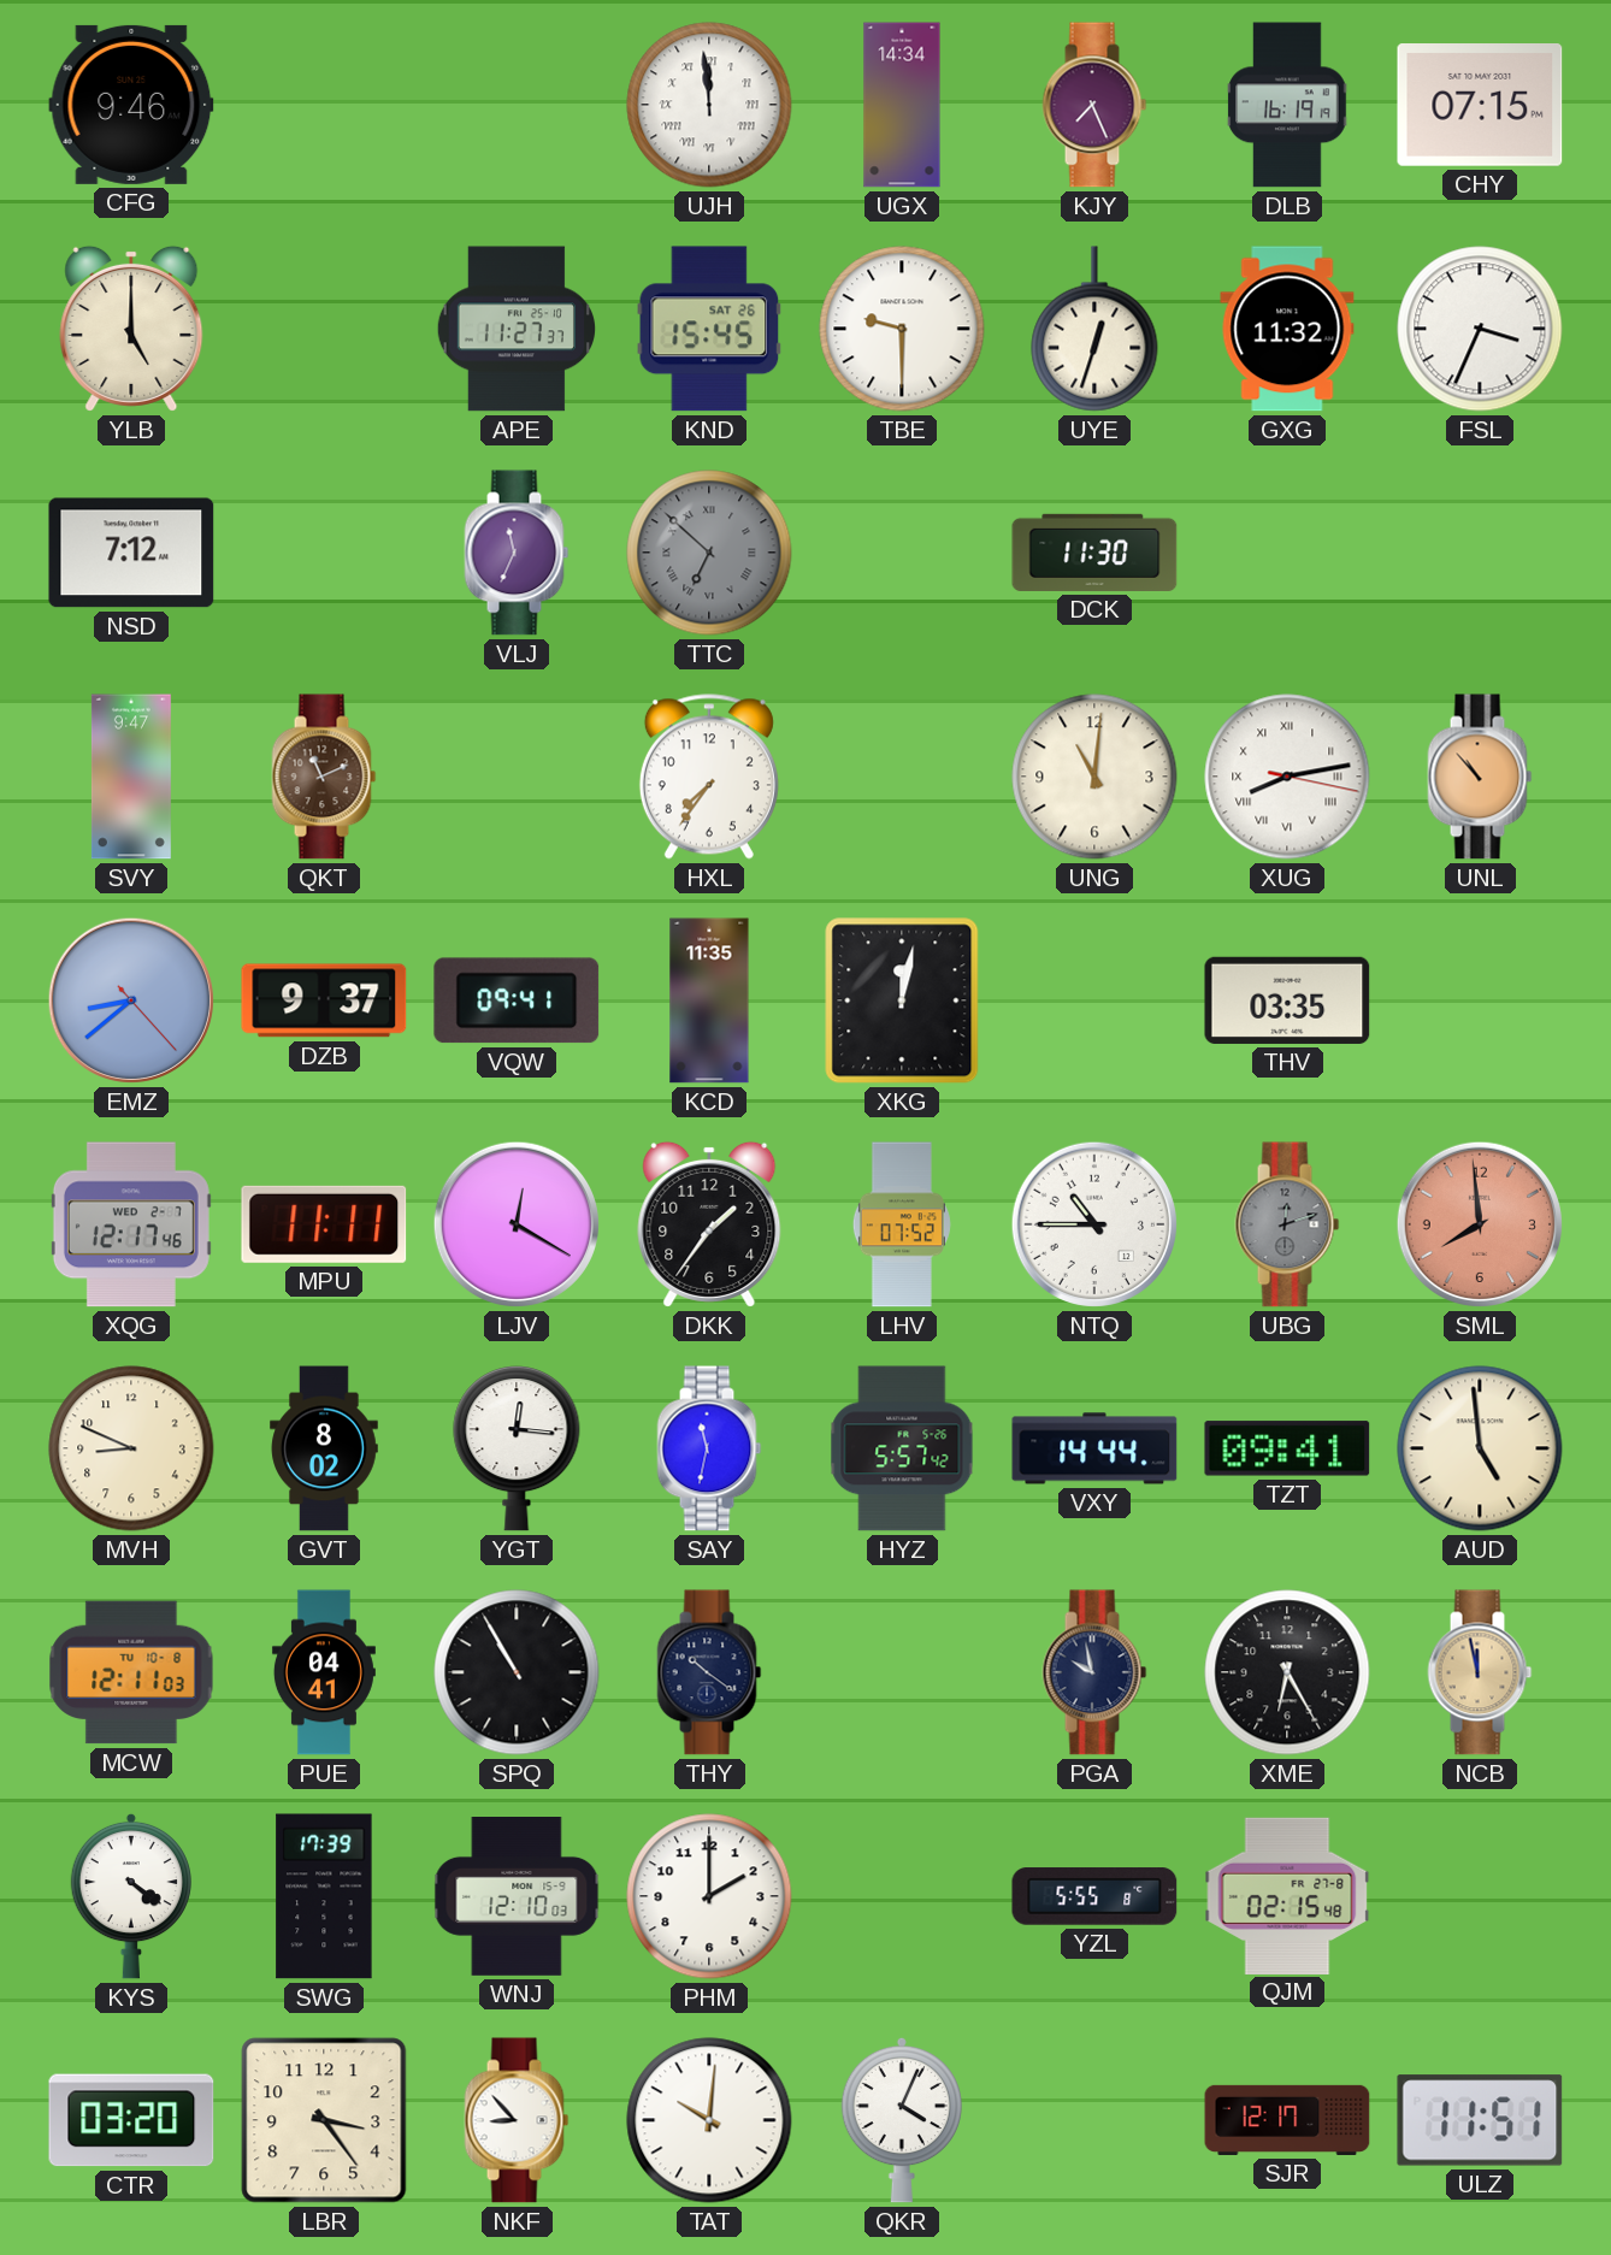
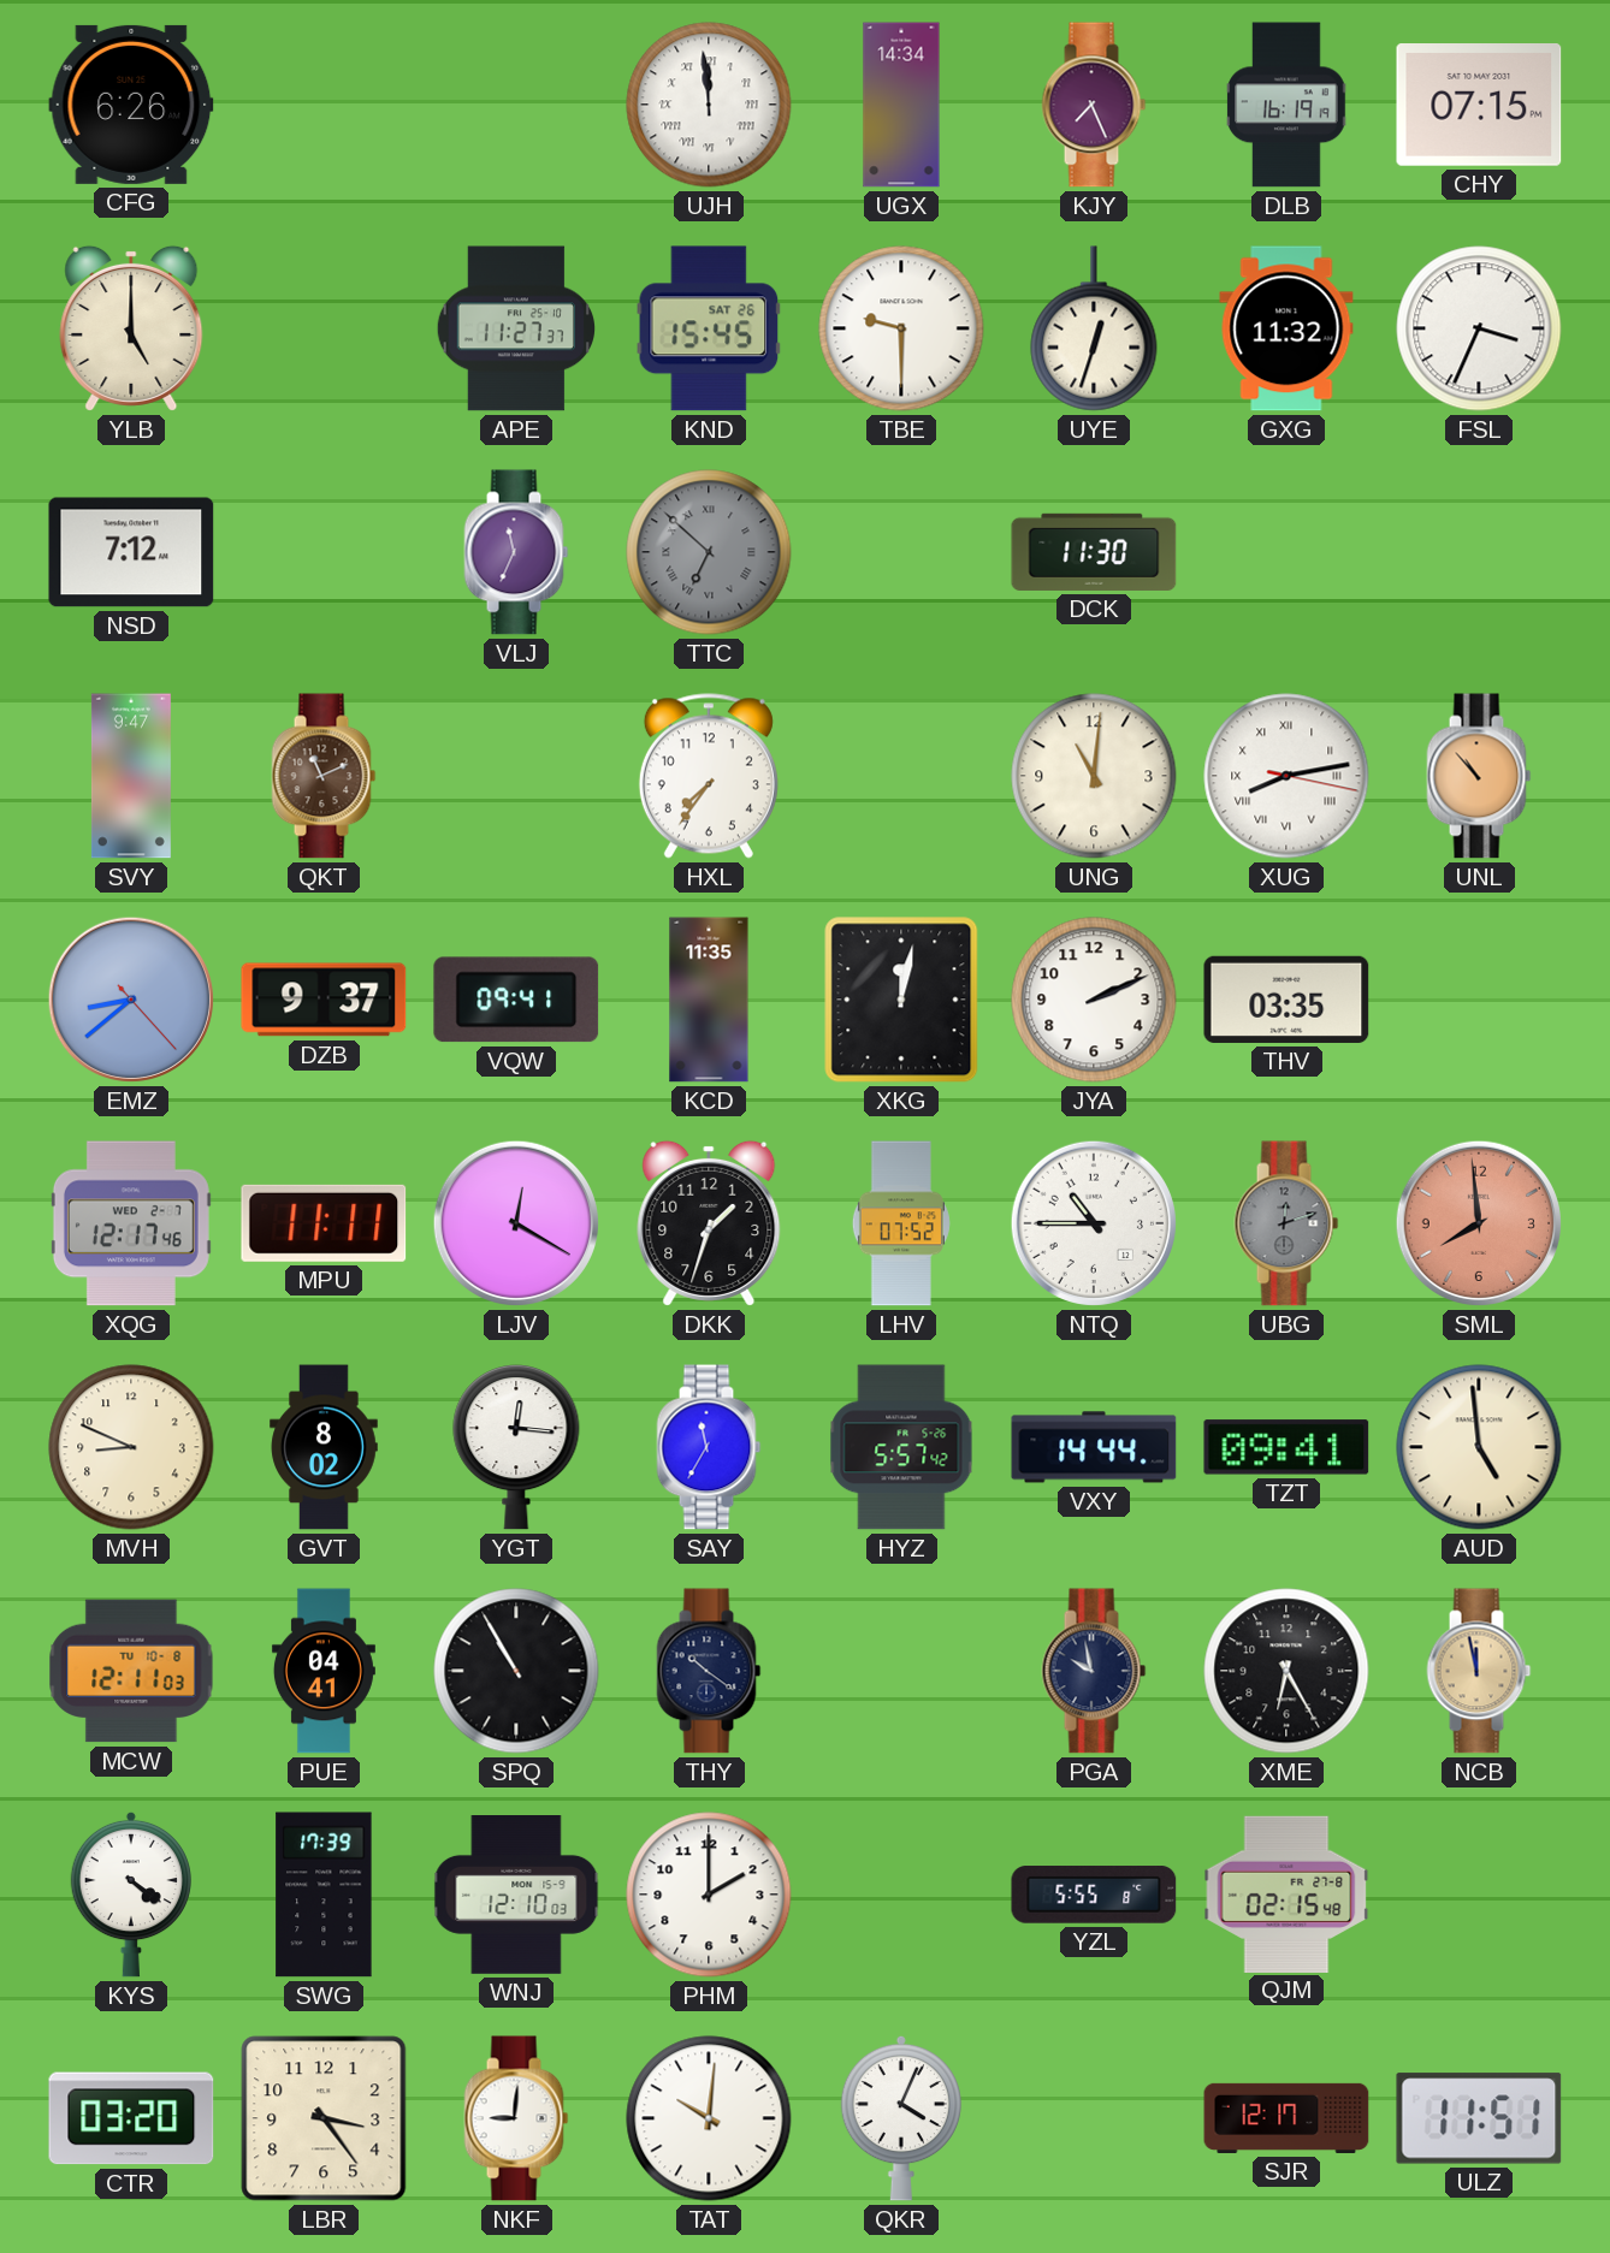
CFG: 9:46 -> 6:26
JYA: none -> 2:11
DKK: 1:36 -> 1:33
SAY: 11:32 -> 11:35
NKF: 8:53 -> 9:01
